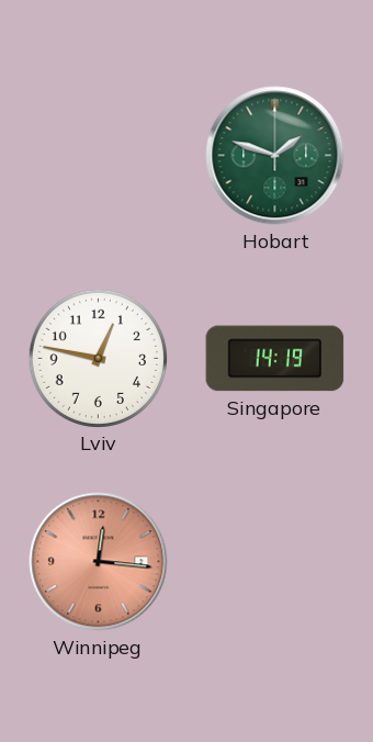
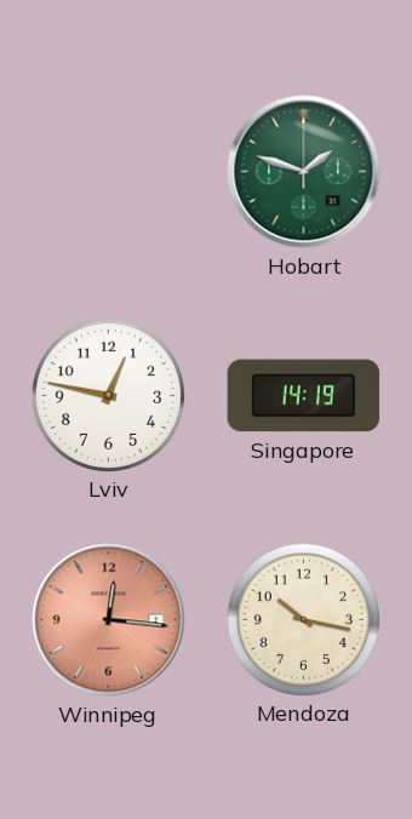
Mendoza: none -> 10:17
